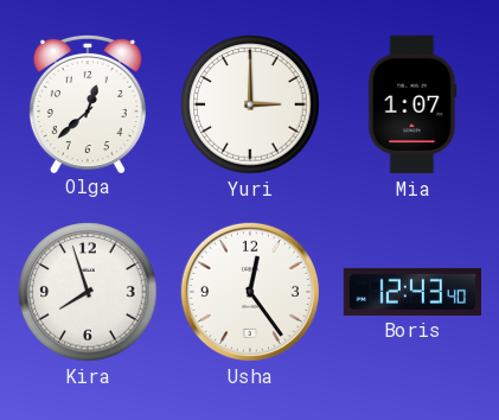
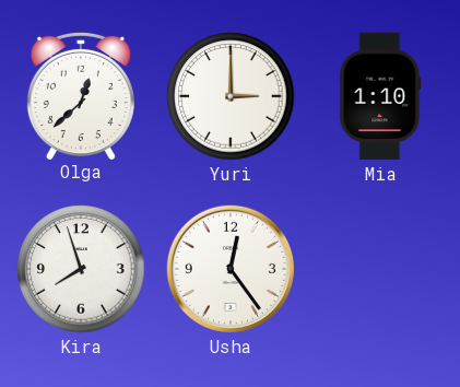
Mia: 1:07 -> 1:10
Boris: 12:43 -> none
